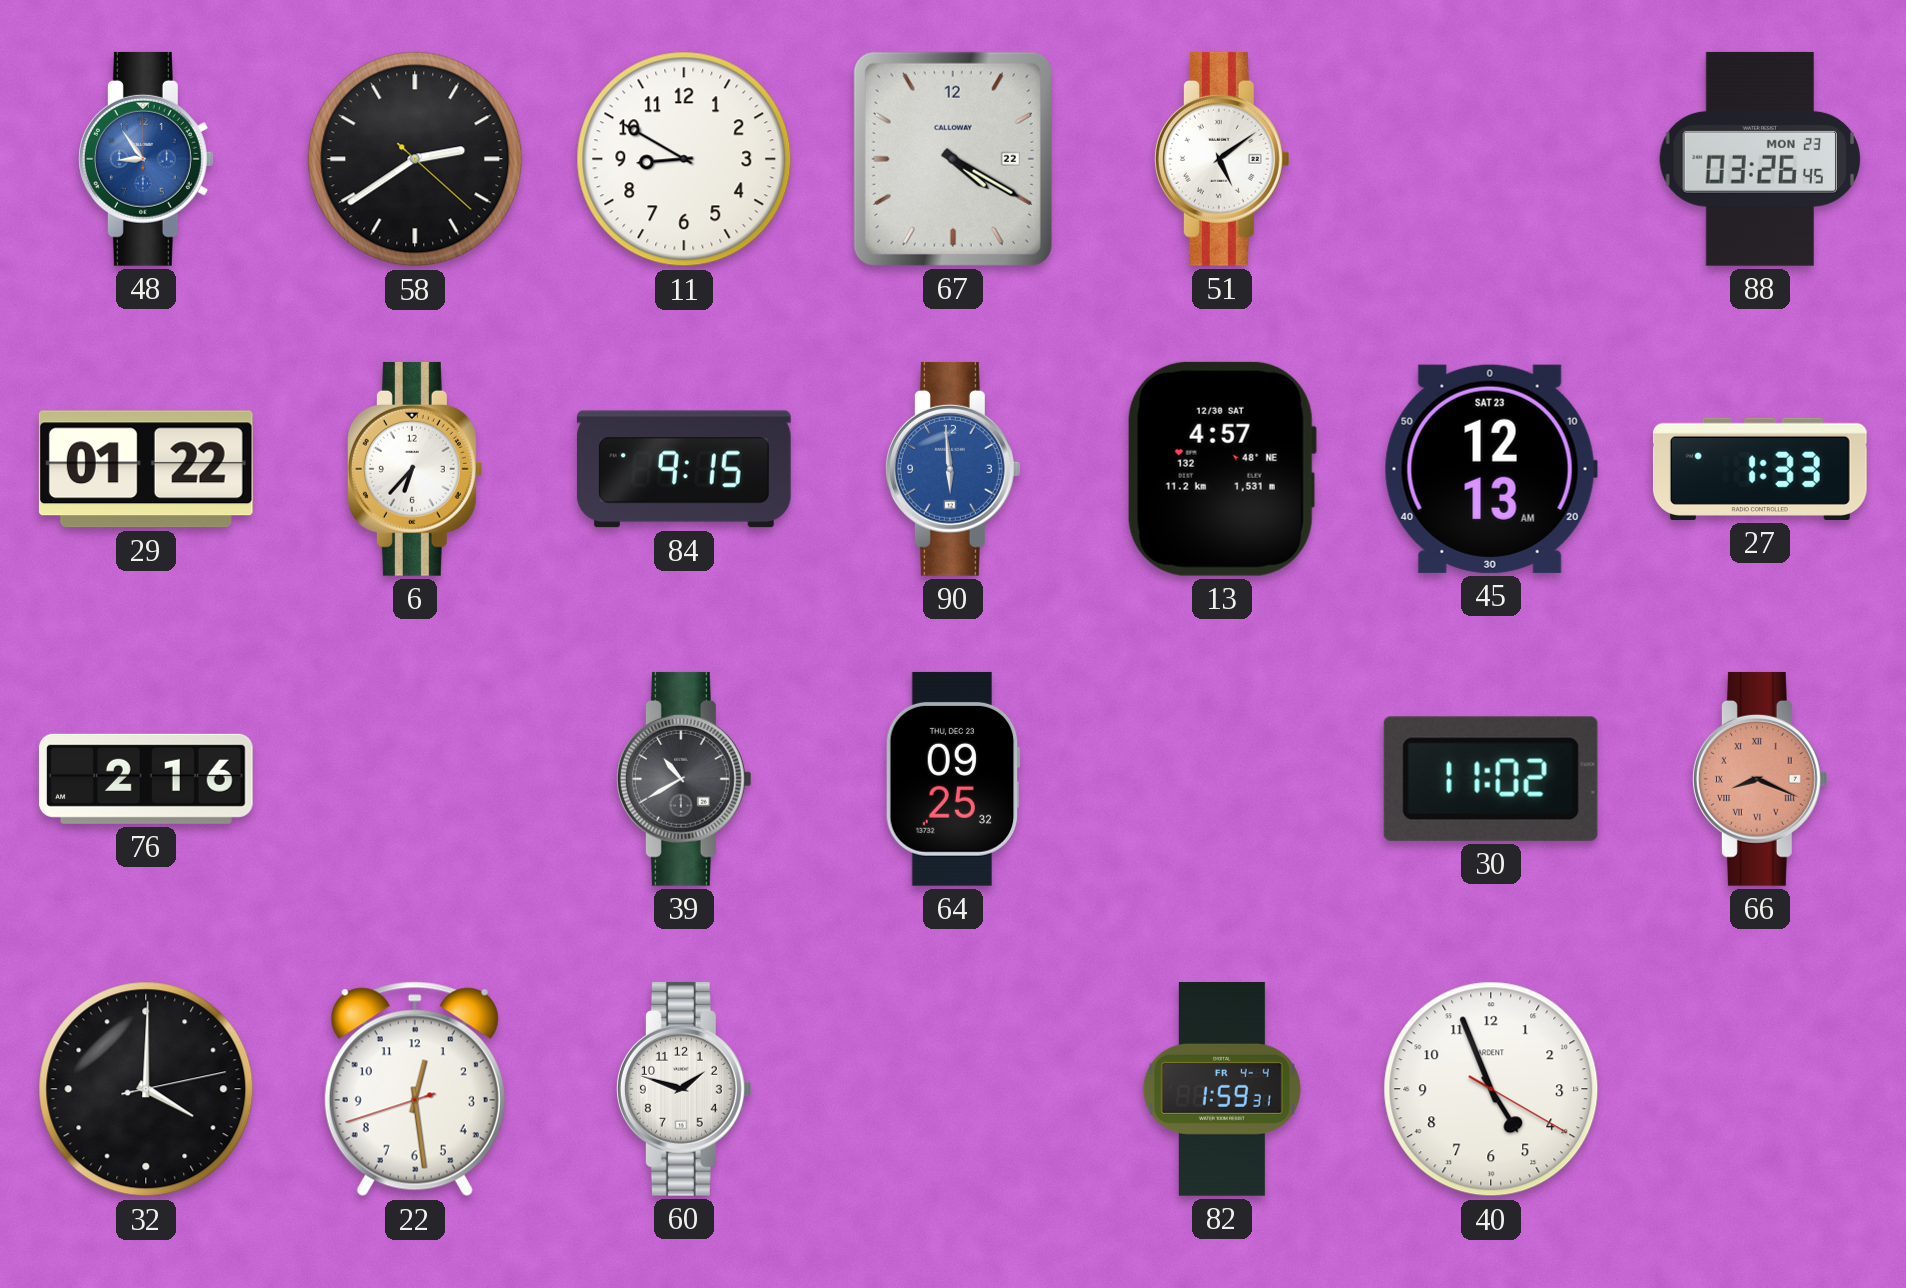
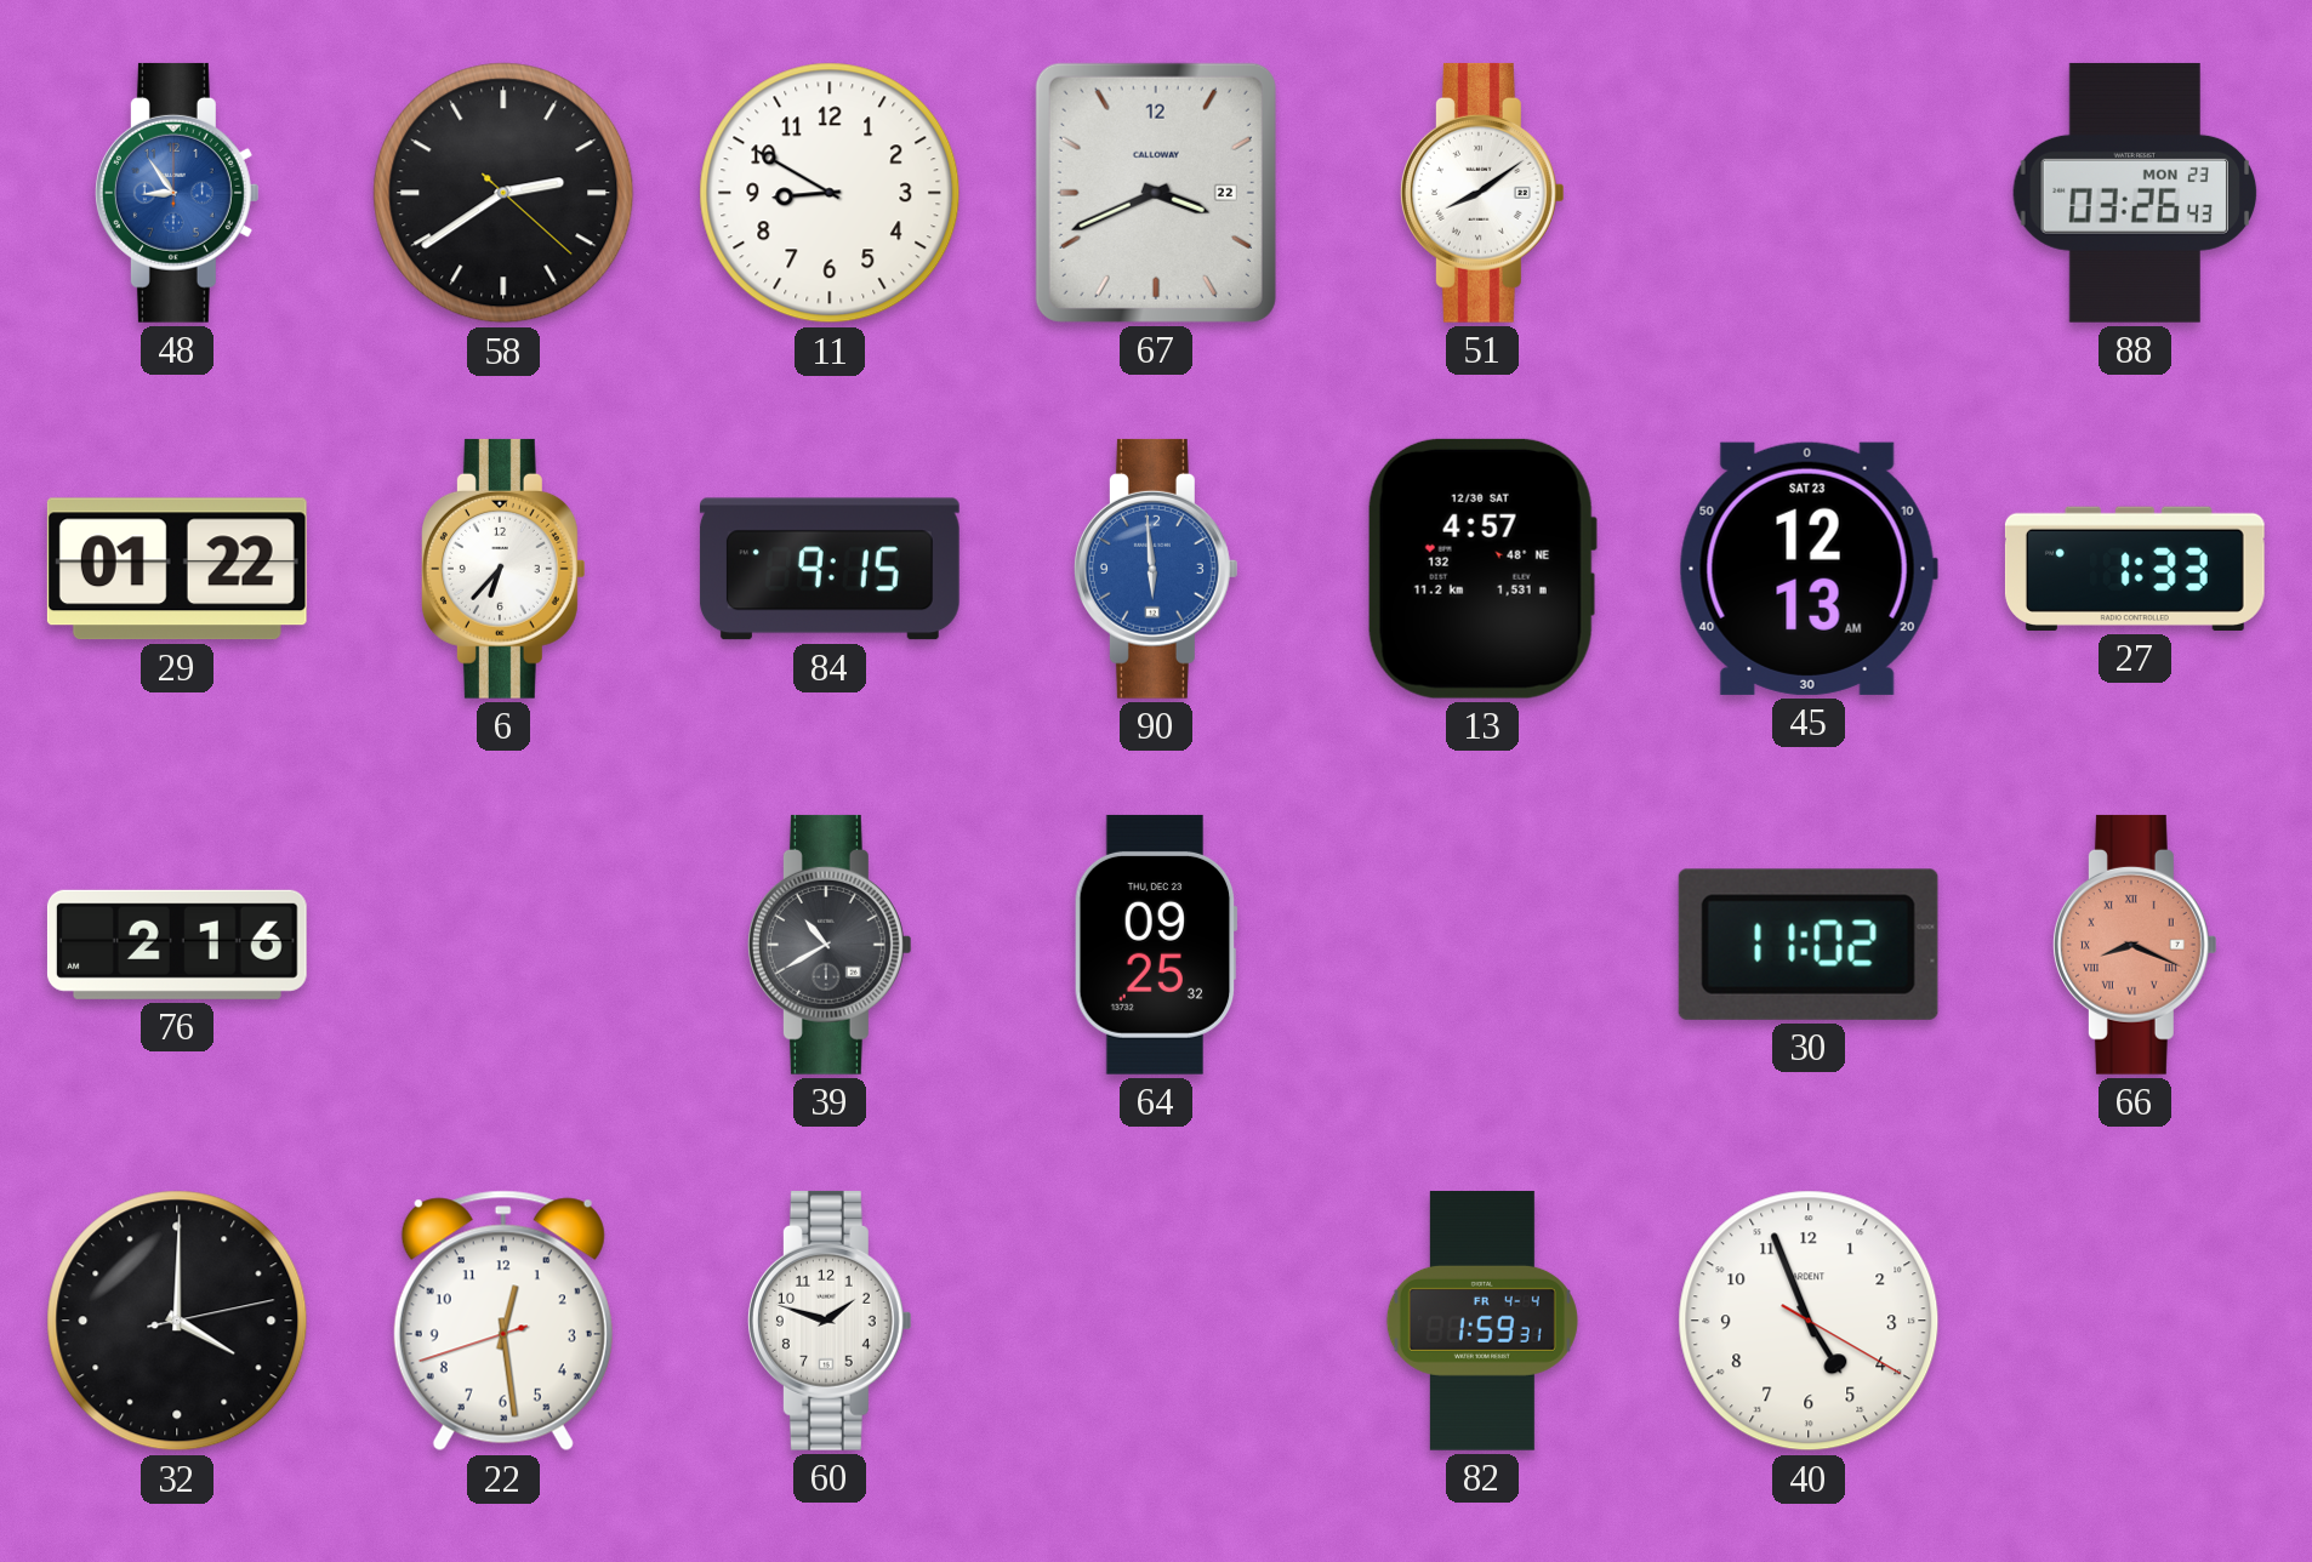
67: 4:20 -> 3:41
51: 5:09 -> 8:09
88: 03:26:45 -> 03:26:43
